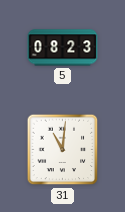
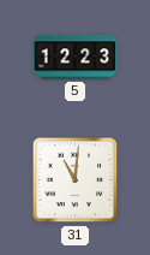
5: 08:23 -> 12:23
